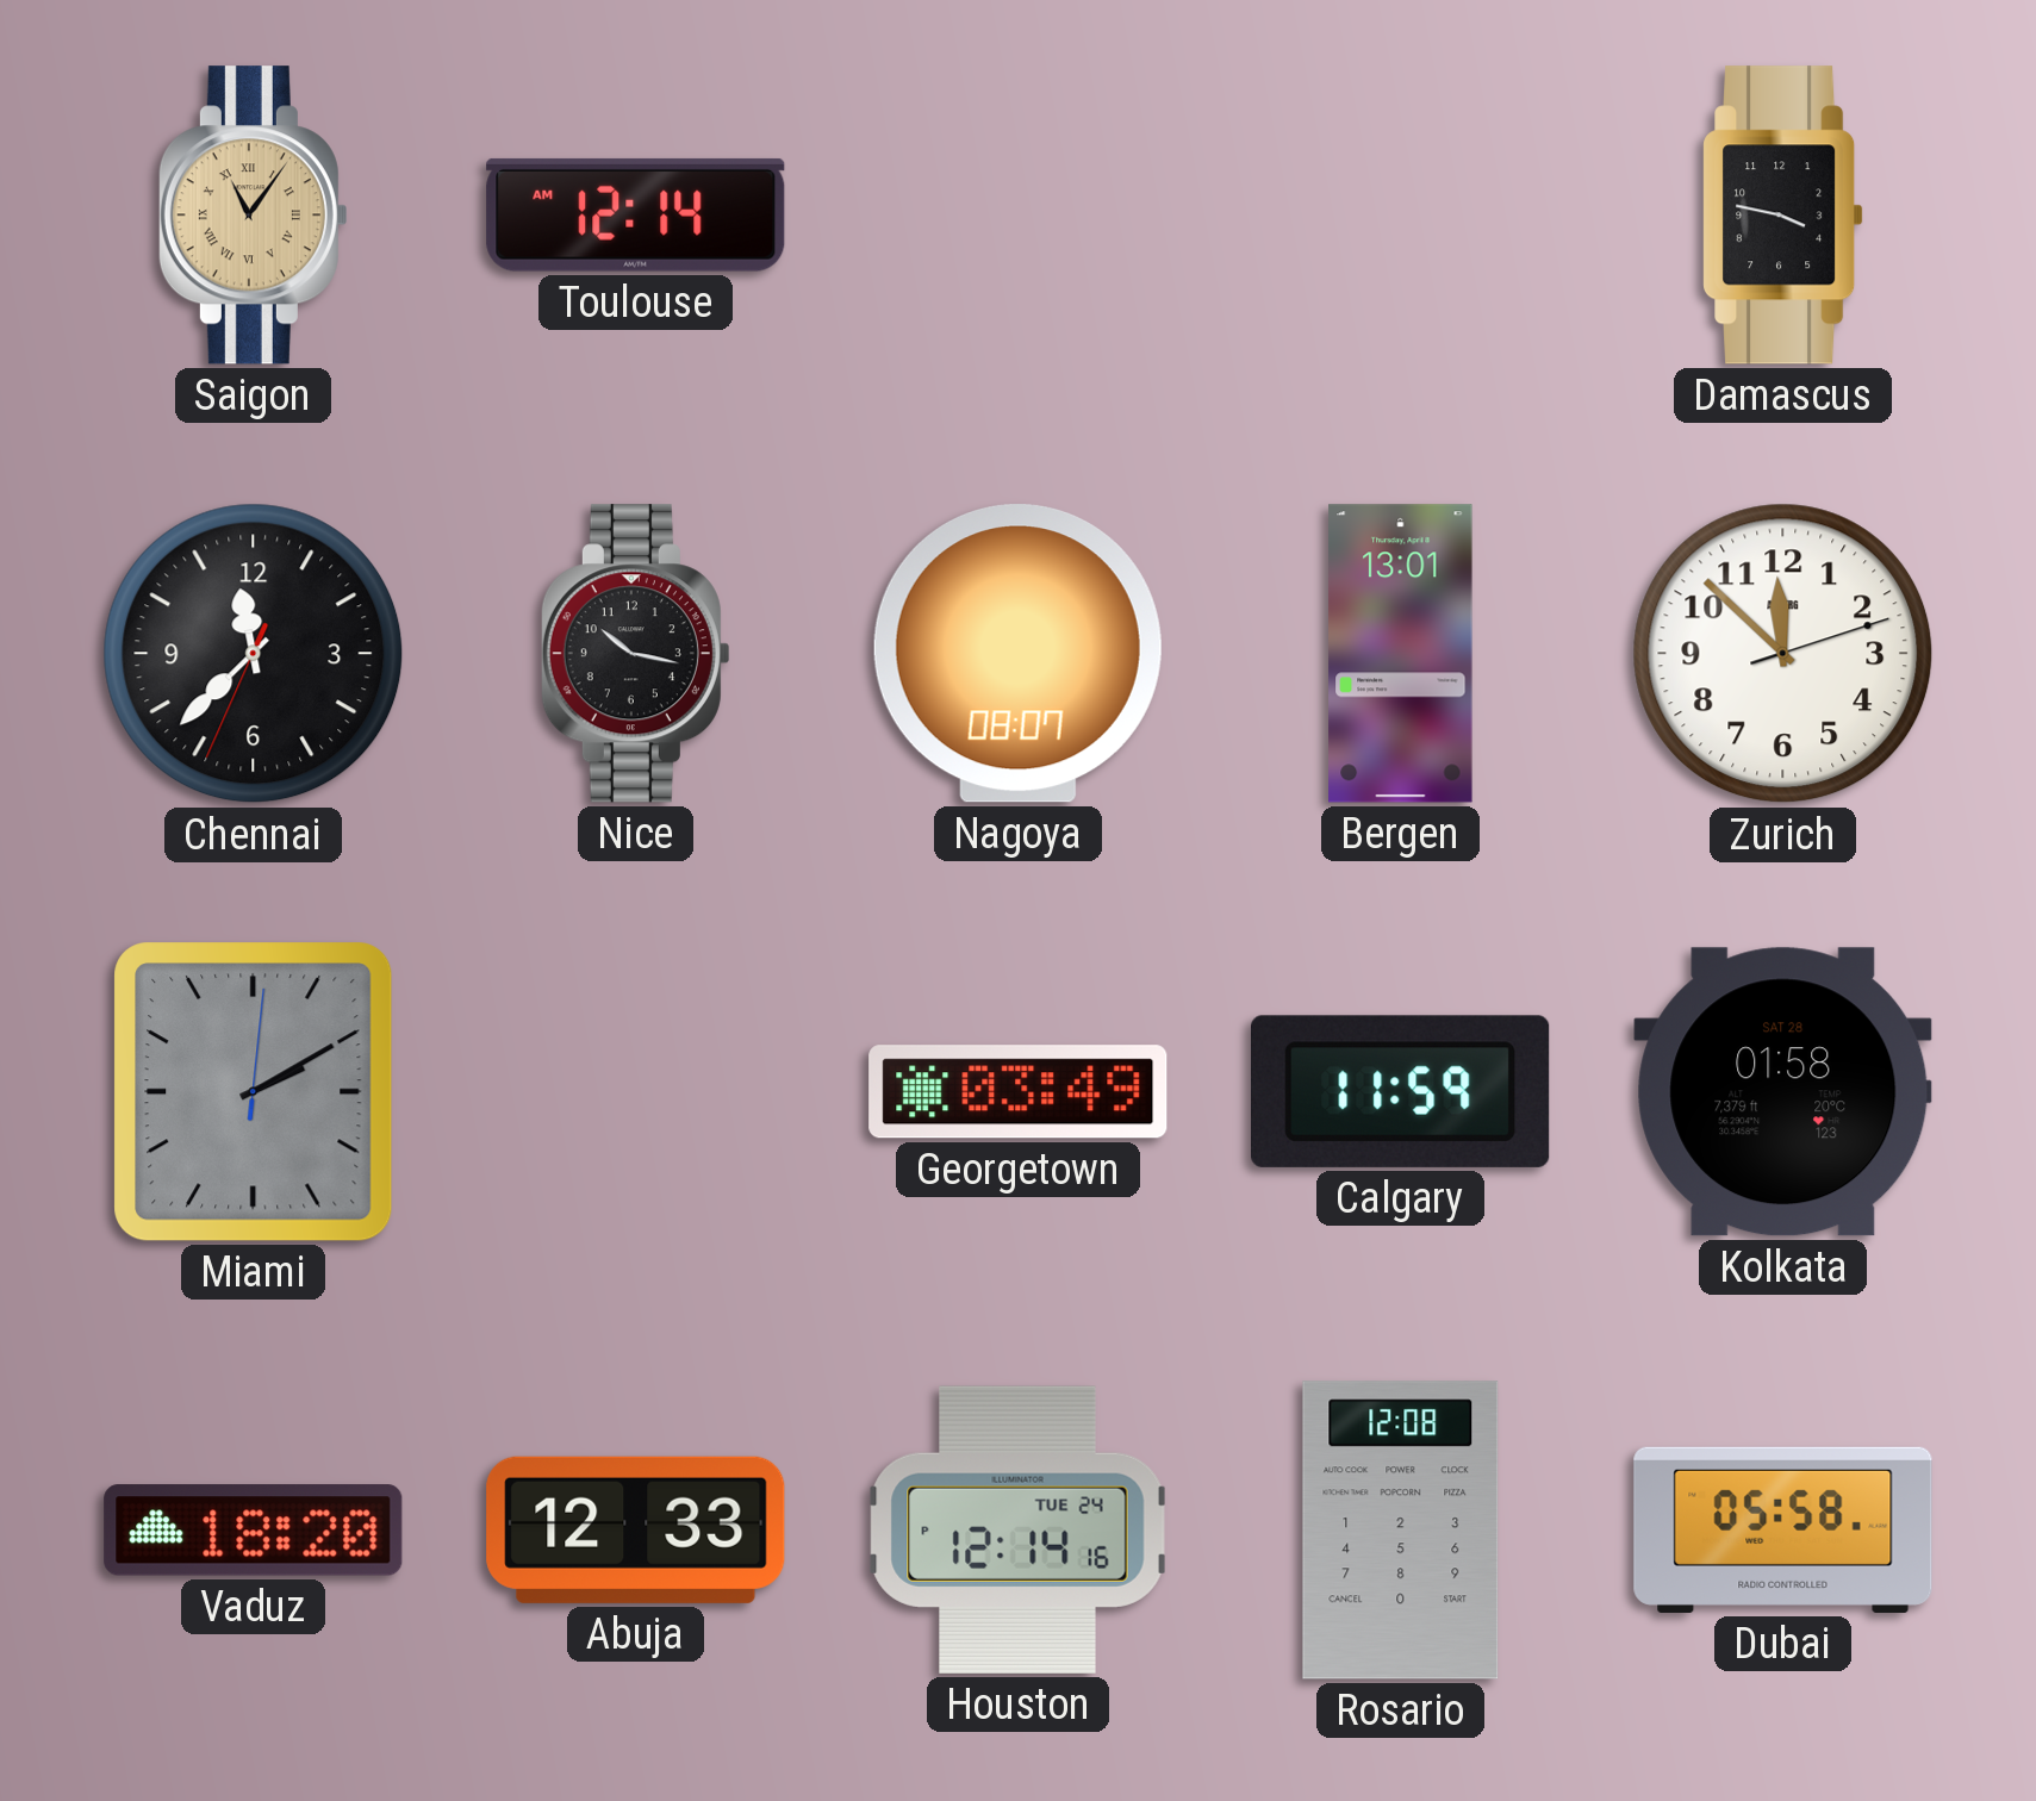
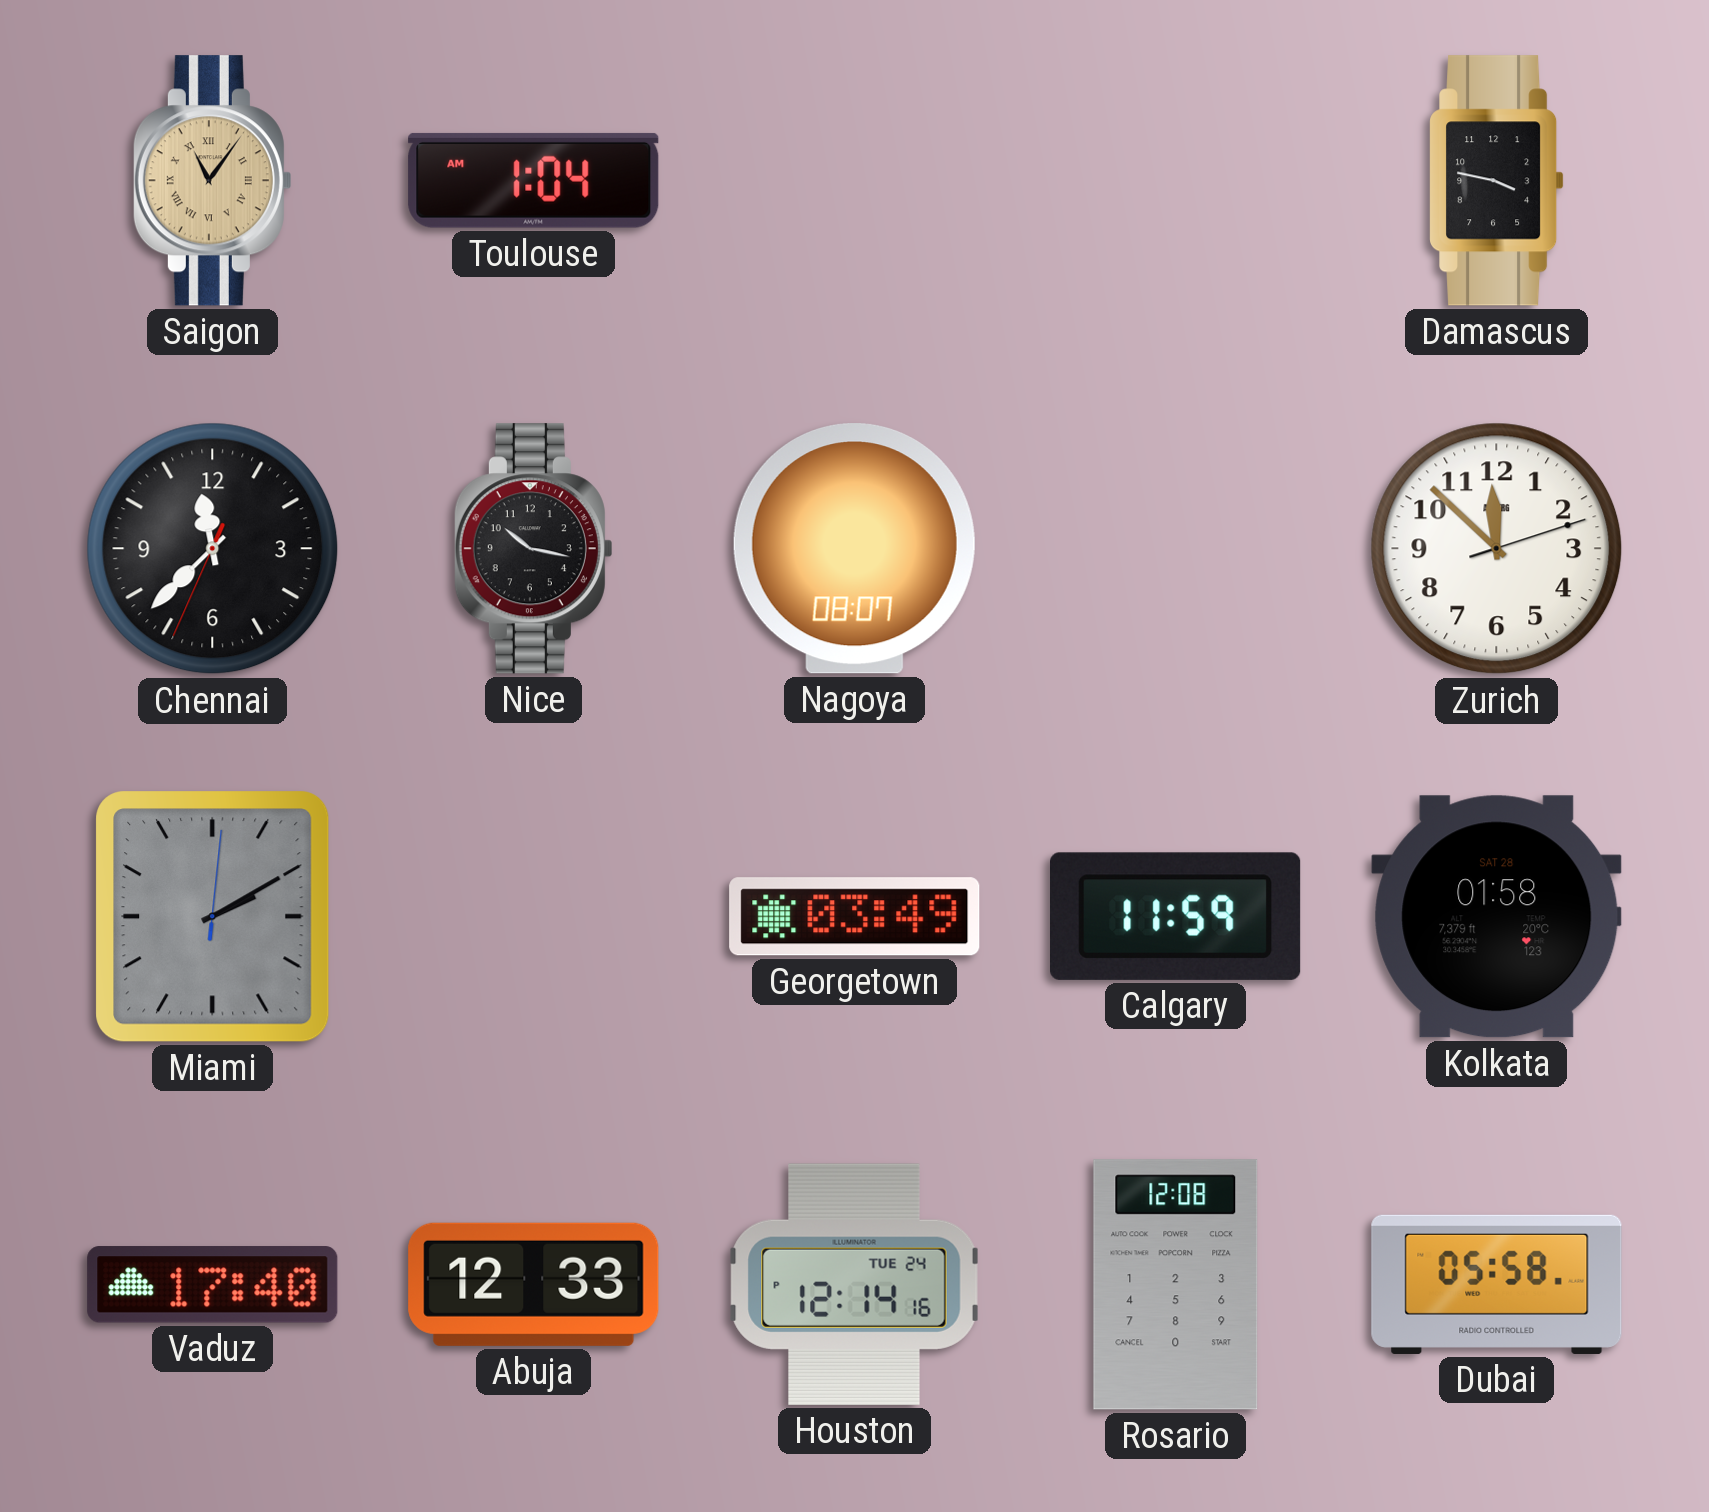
Toulouse: 12:14 -> 1:04
Bergen: 13:01 -> none
Vaduz: 18:20 -> 17:40
